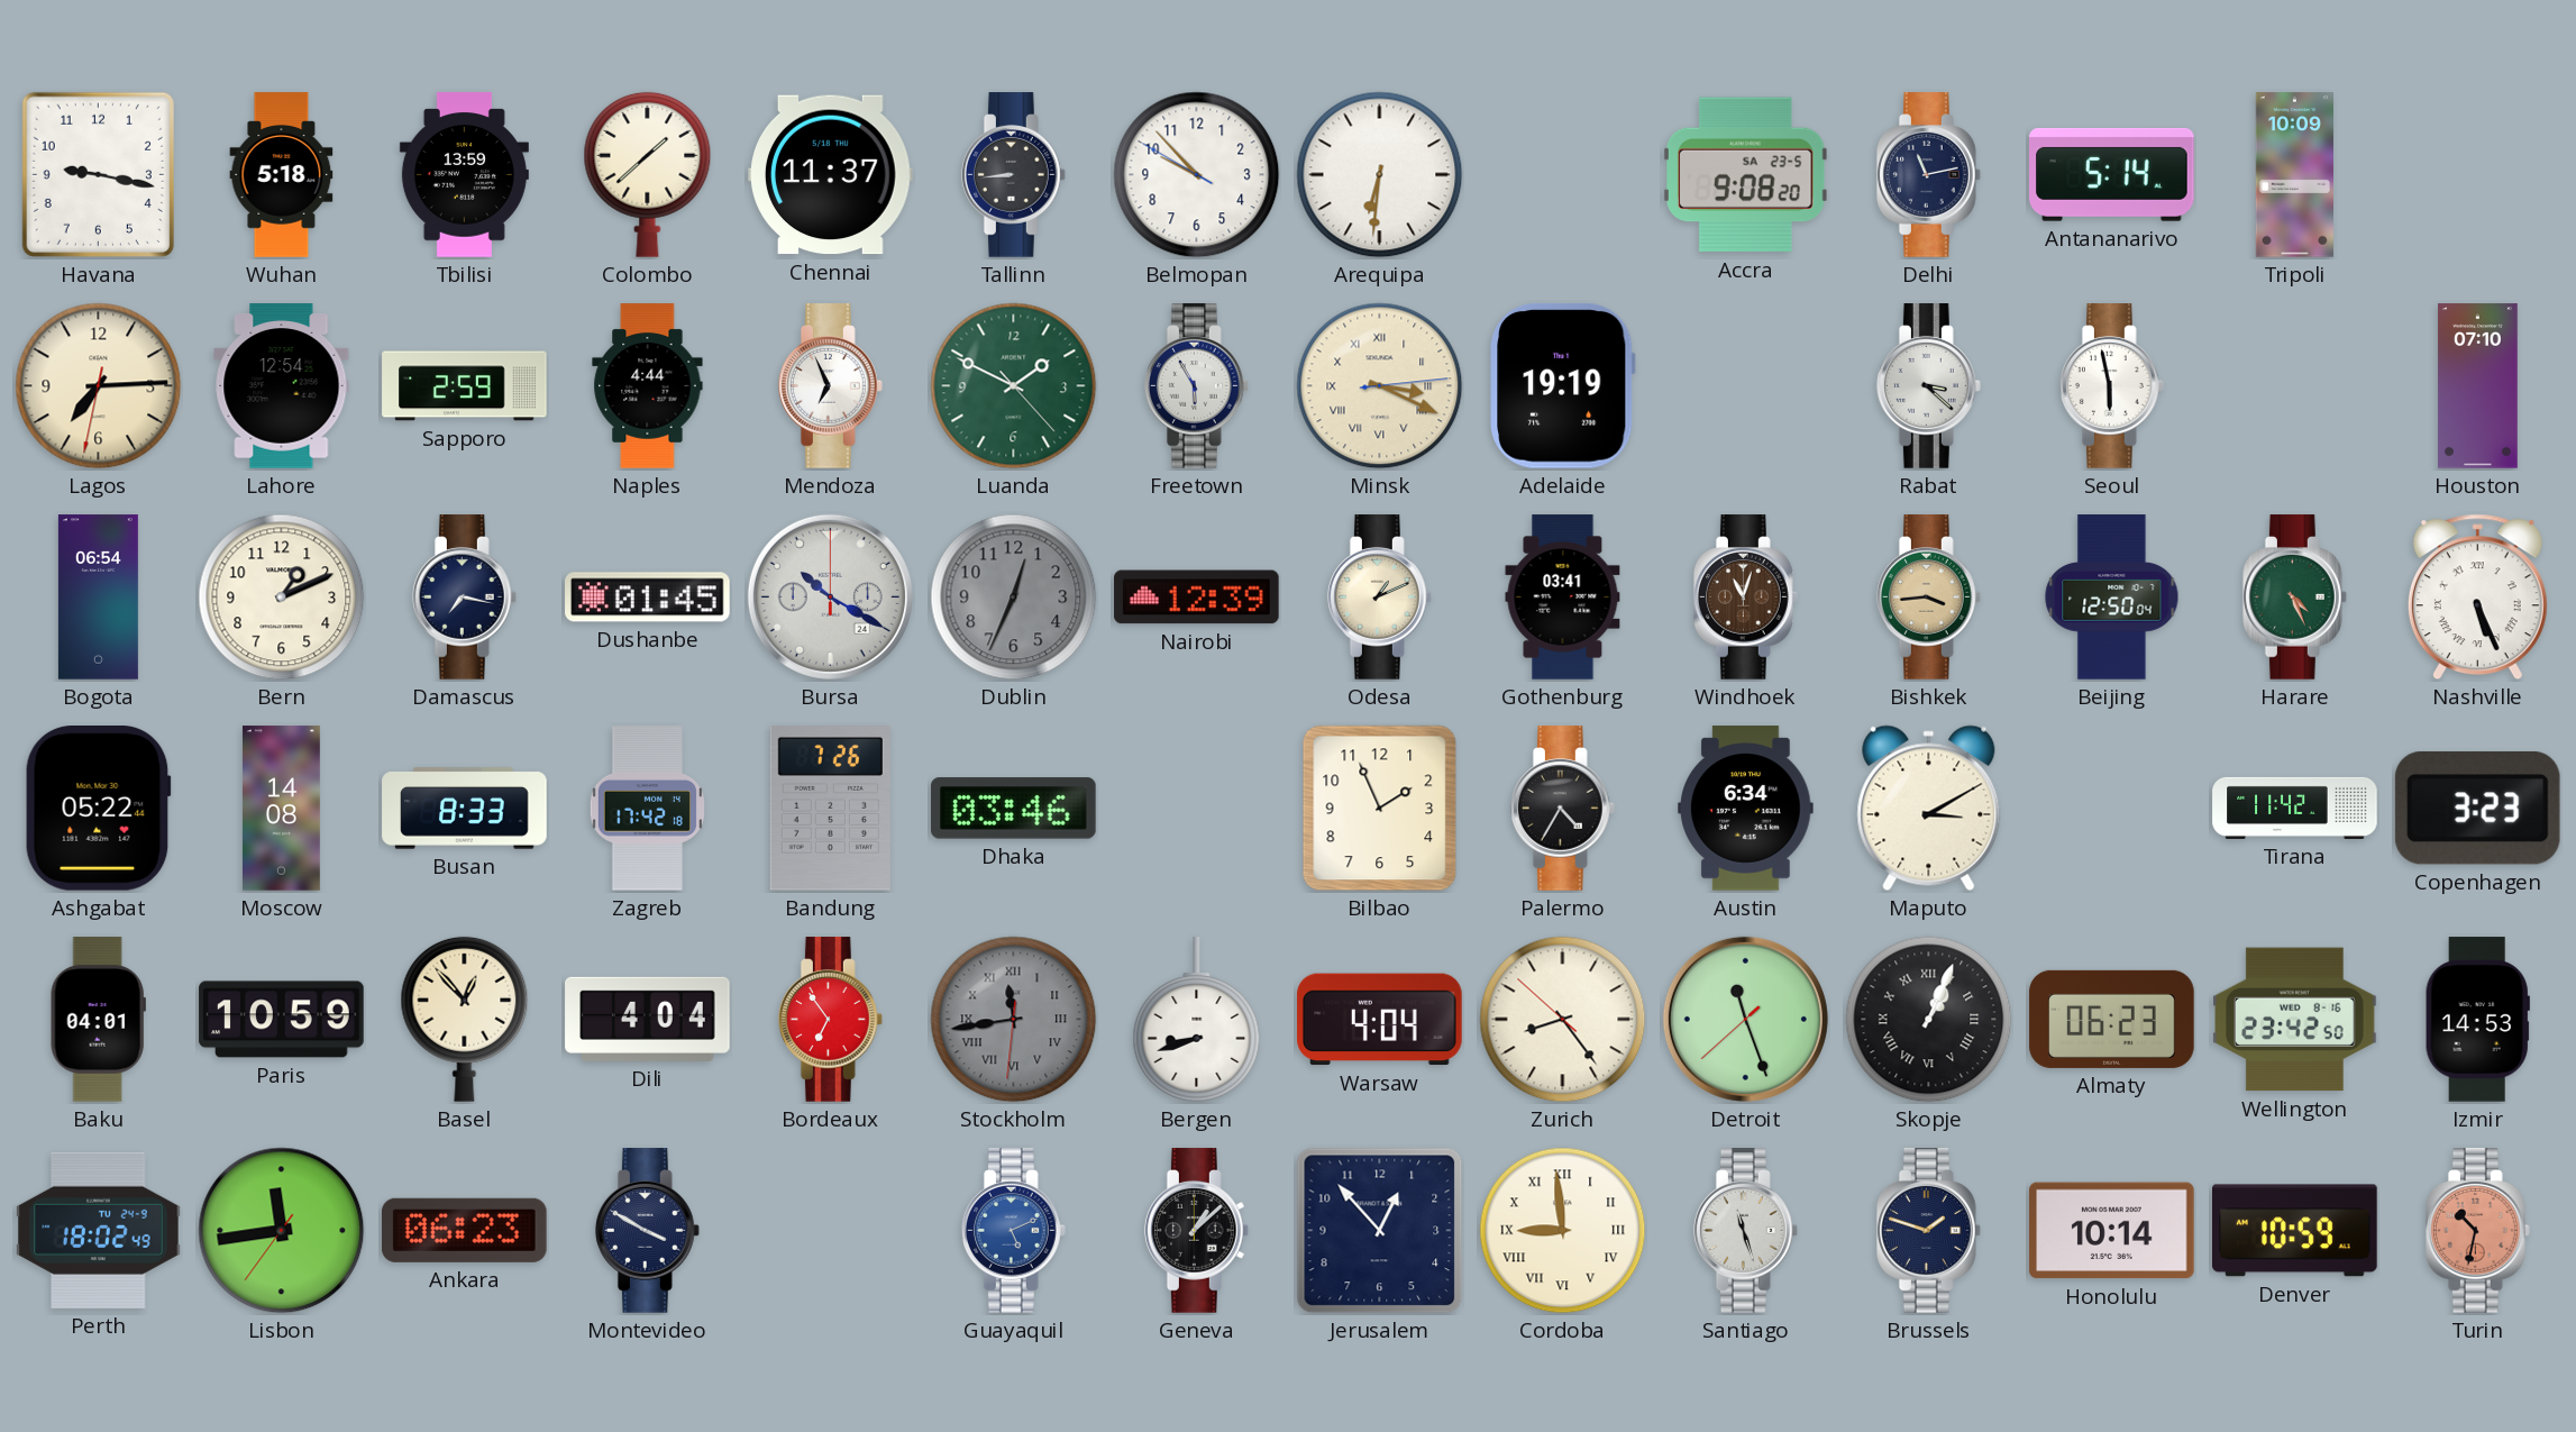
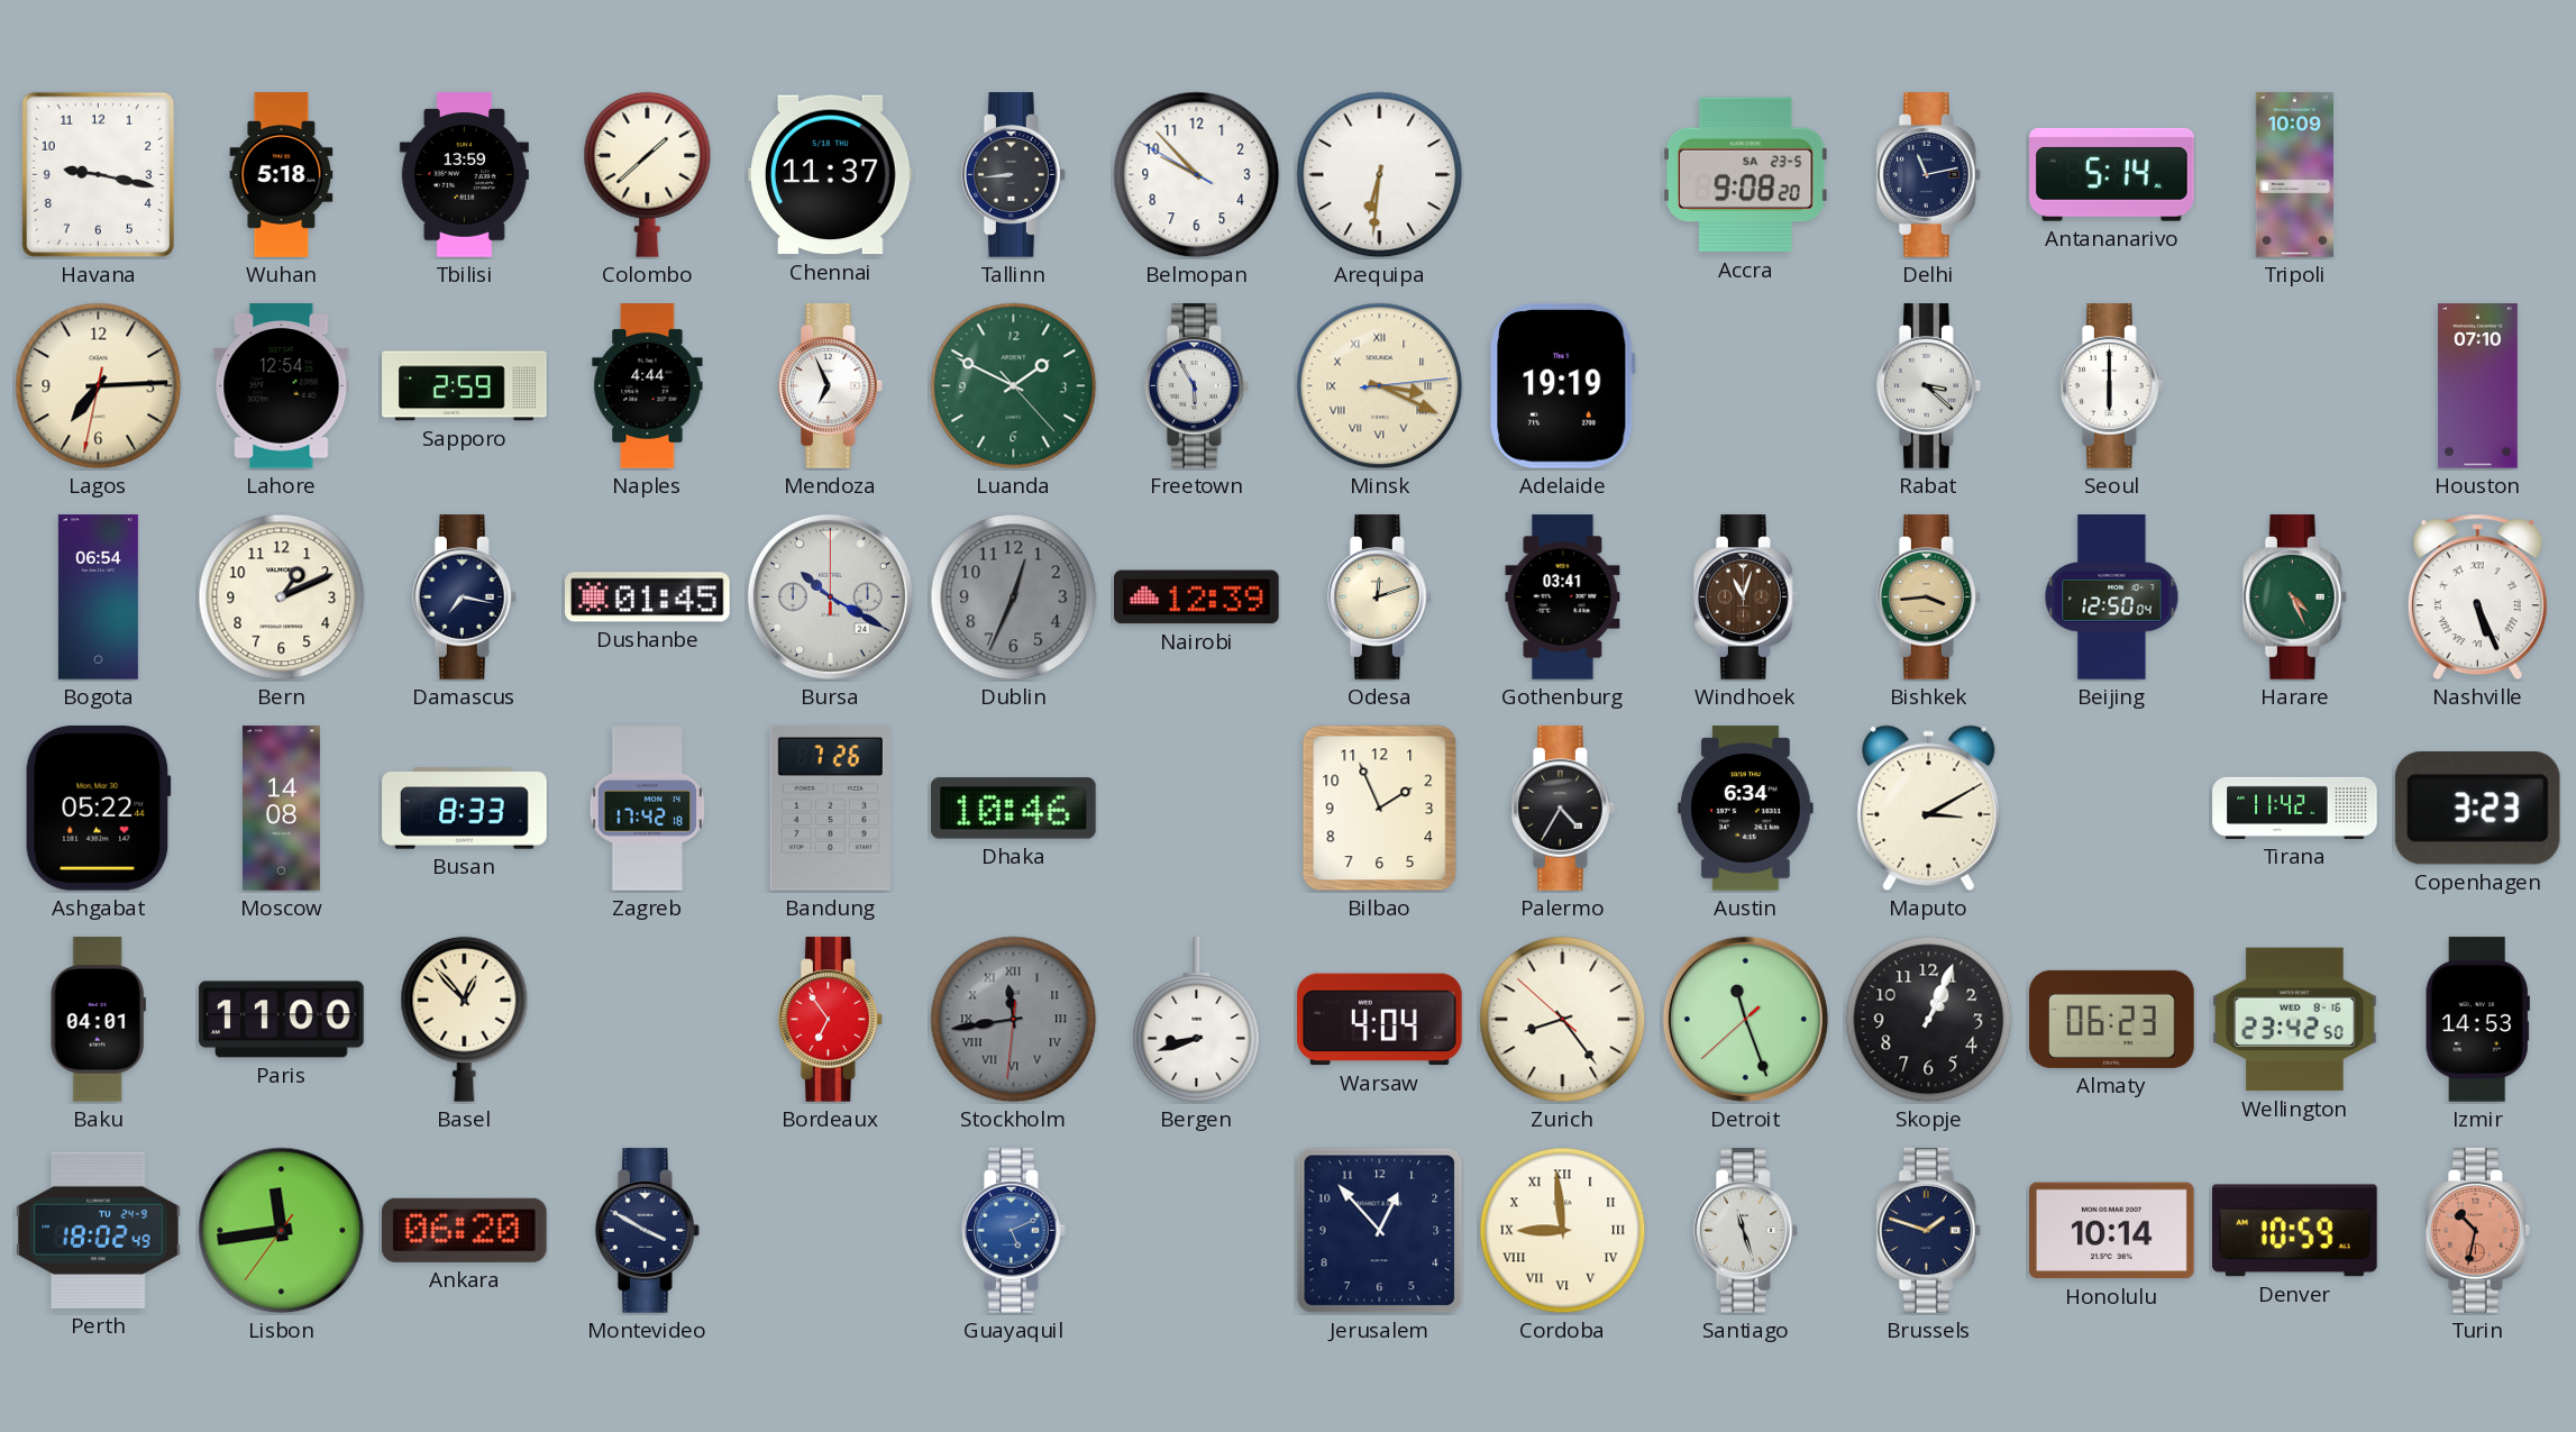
Seoul: 5:58 -> 6:00
Odesa: 1:11 -> 12:12
Dhaka: 03:46 -> 10:46
Paris: 10:59 -> 11:00
Dili: 4:04 -> none
Skopje numerals: Roman -> Arabic
Ankara: 06:23 -> 06:20
Geneva: 1:08 -> none
